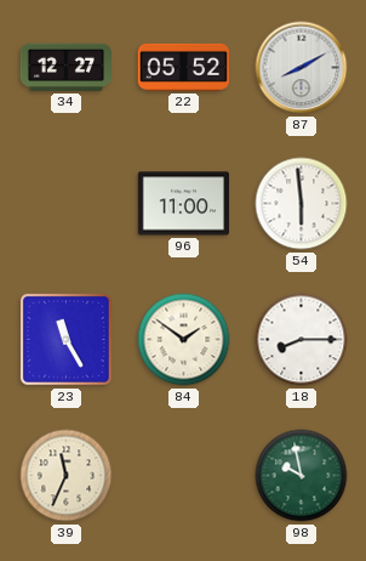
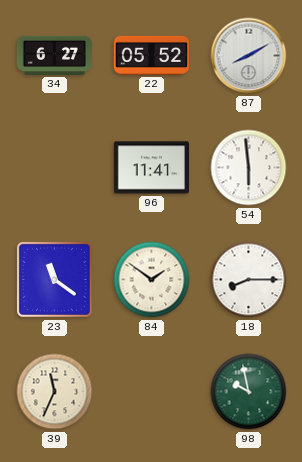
34: 12:27 -> 6:27
96: 11:00 -> 11:41
23: 11:25 -> 11:21
